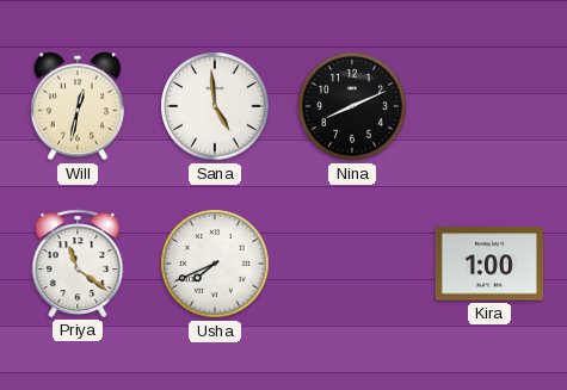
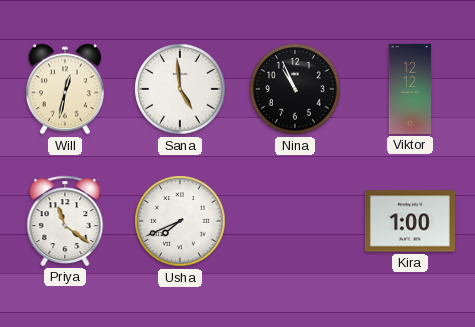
Nina: 8:11 -> 10:56
Viktor: none -> 12:12
